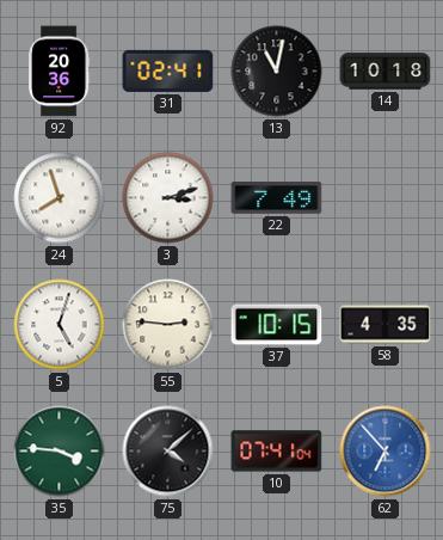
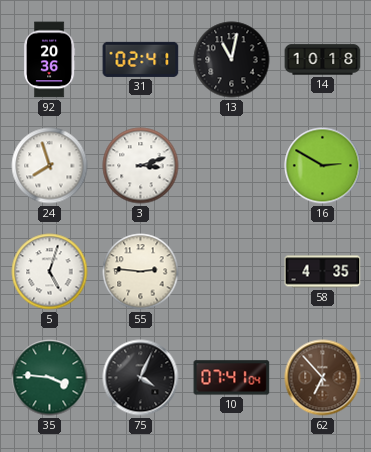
22: 7:49 -> none
16: none -> 2:50
37: 10:15 -> none
75: 4:08 -> 4:04
62 dial: blue -> brown
